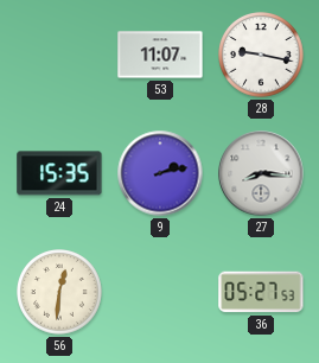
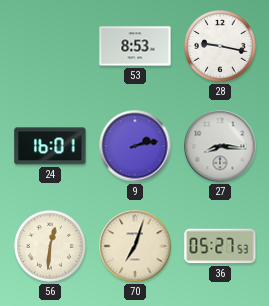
53: 11:07 -> 8:53
24: 15:35 -> 16:01
70: none -> 7:03
